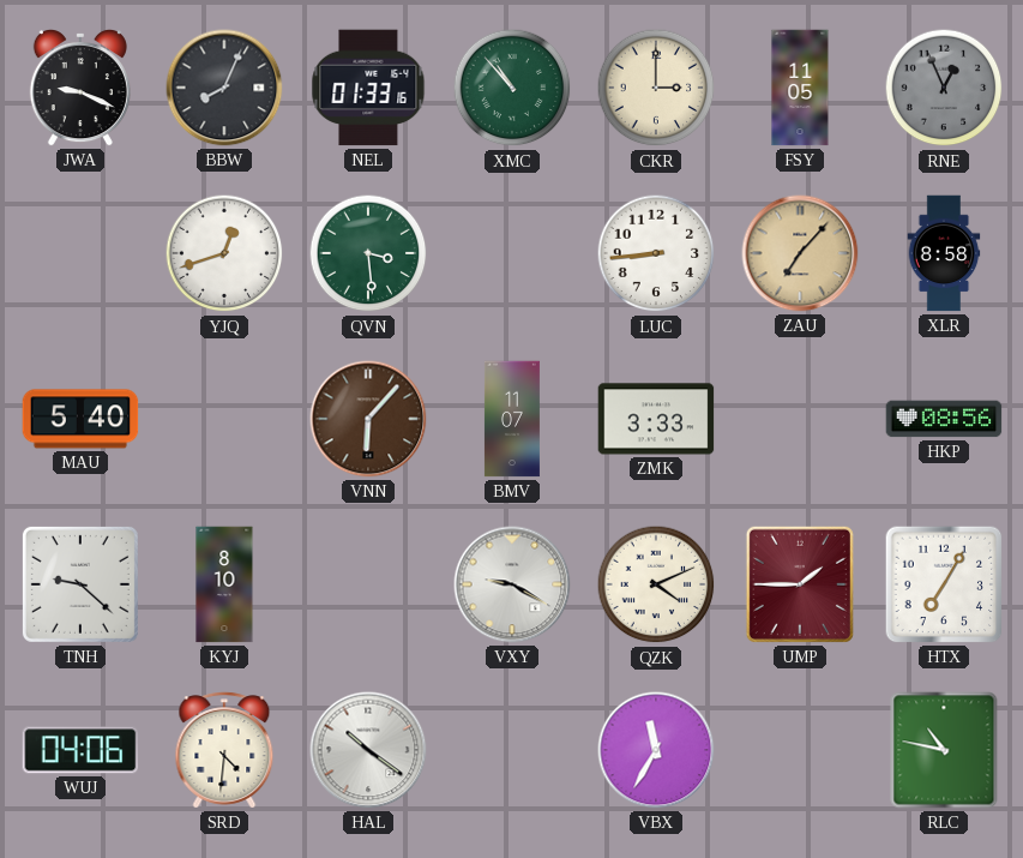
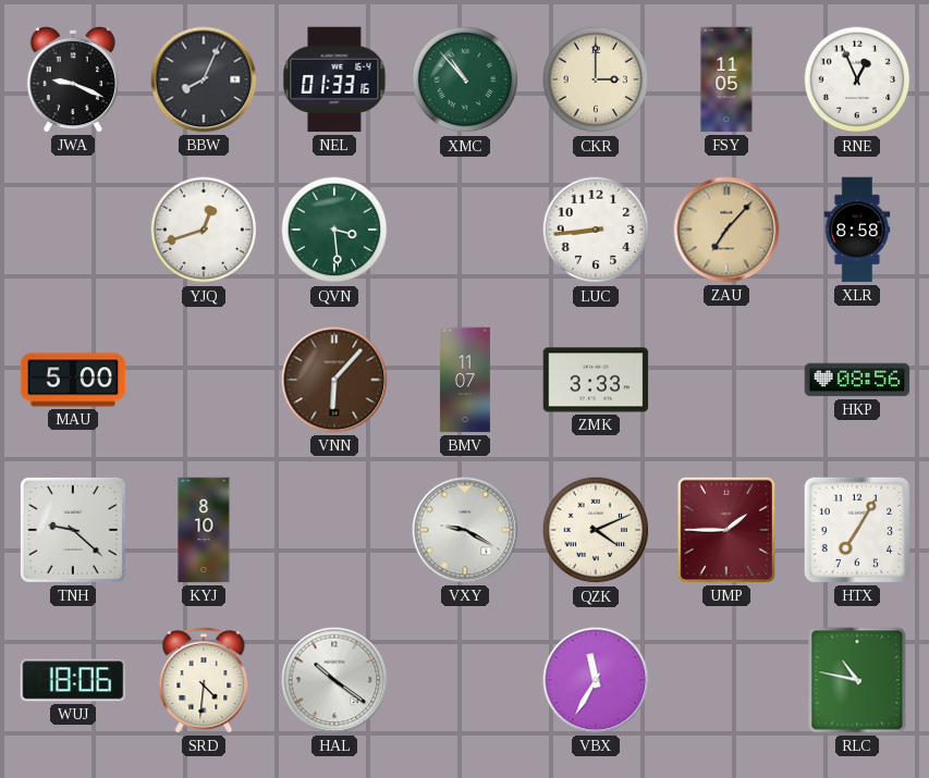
RNE dial: grey -> white
MAU: 5:40 -> 5:00
WUJ: 04:06 -> 18:06
